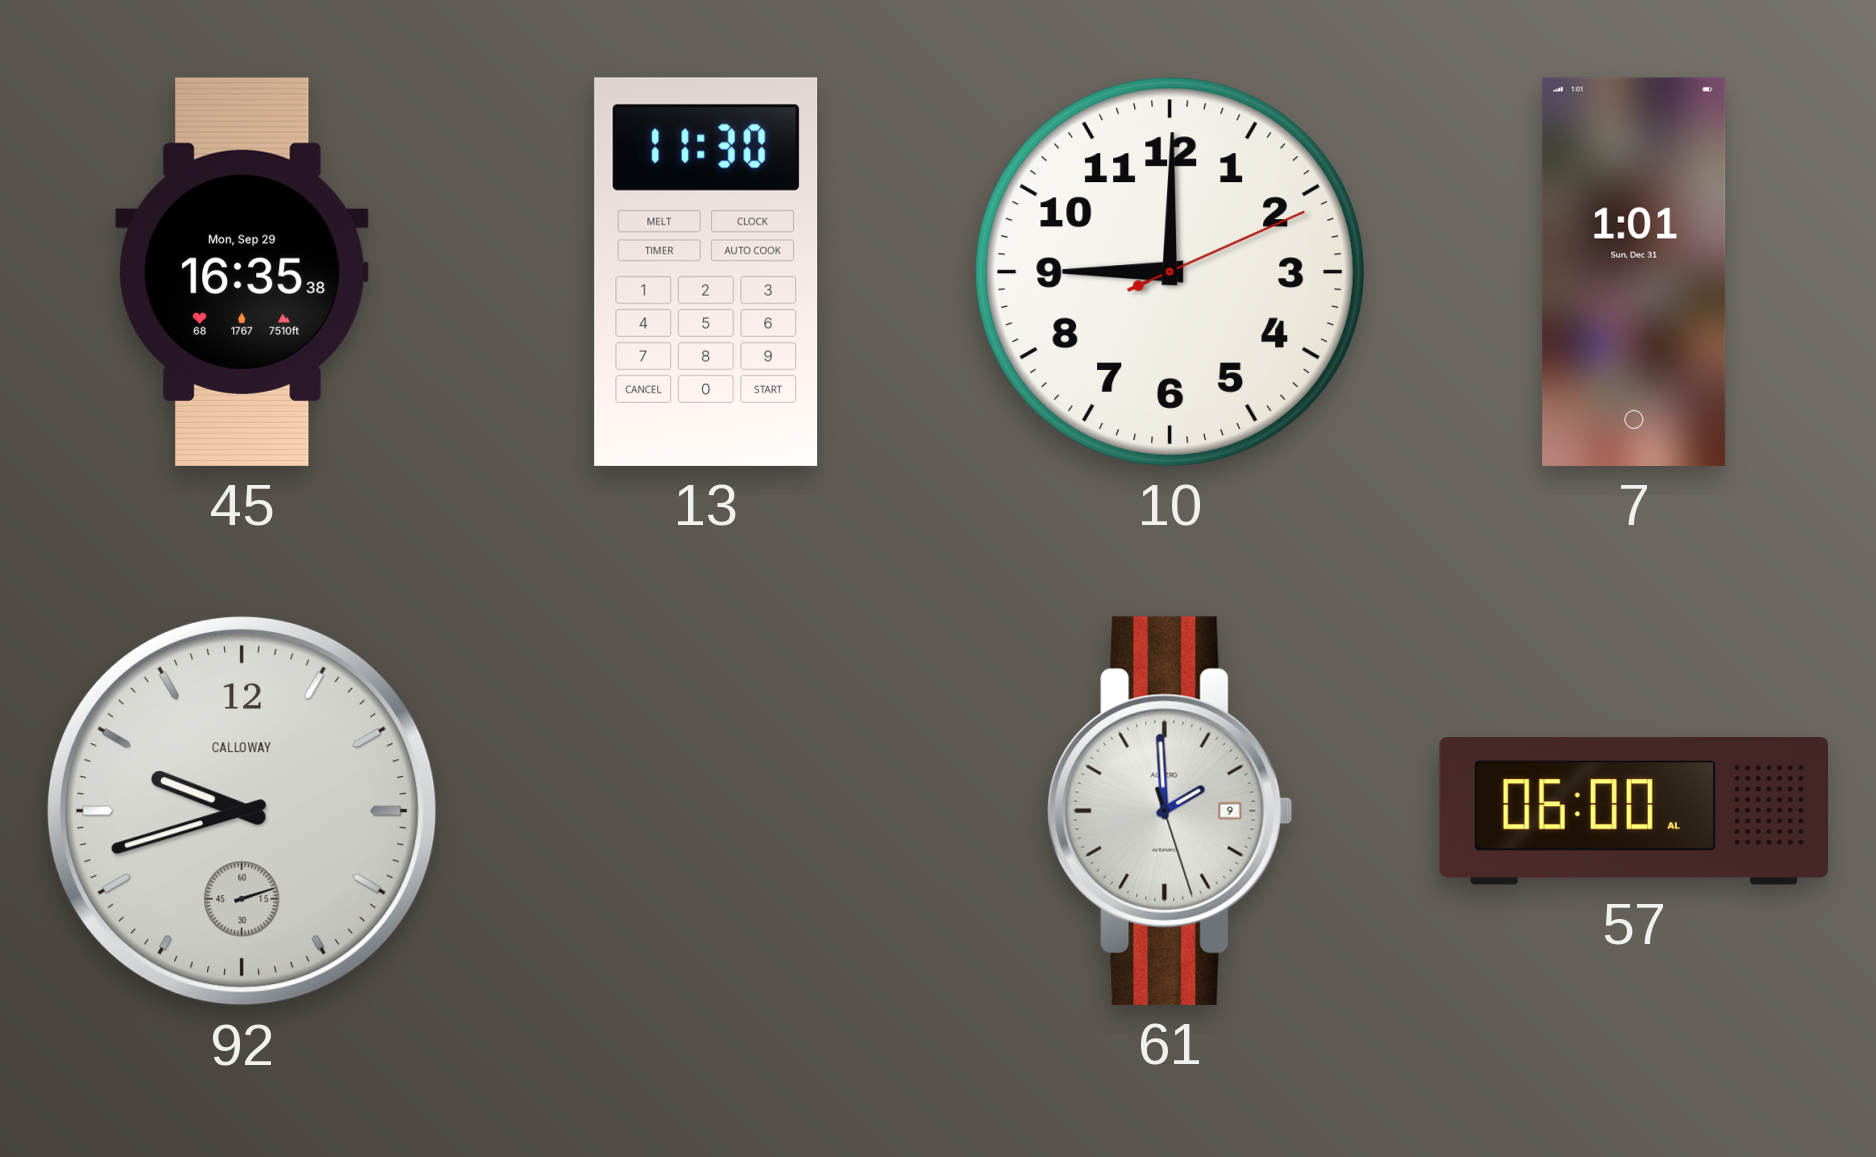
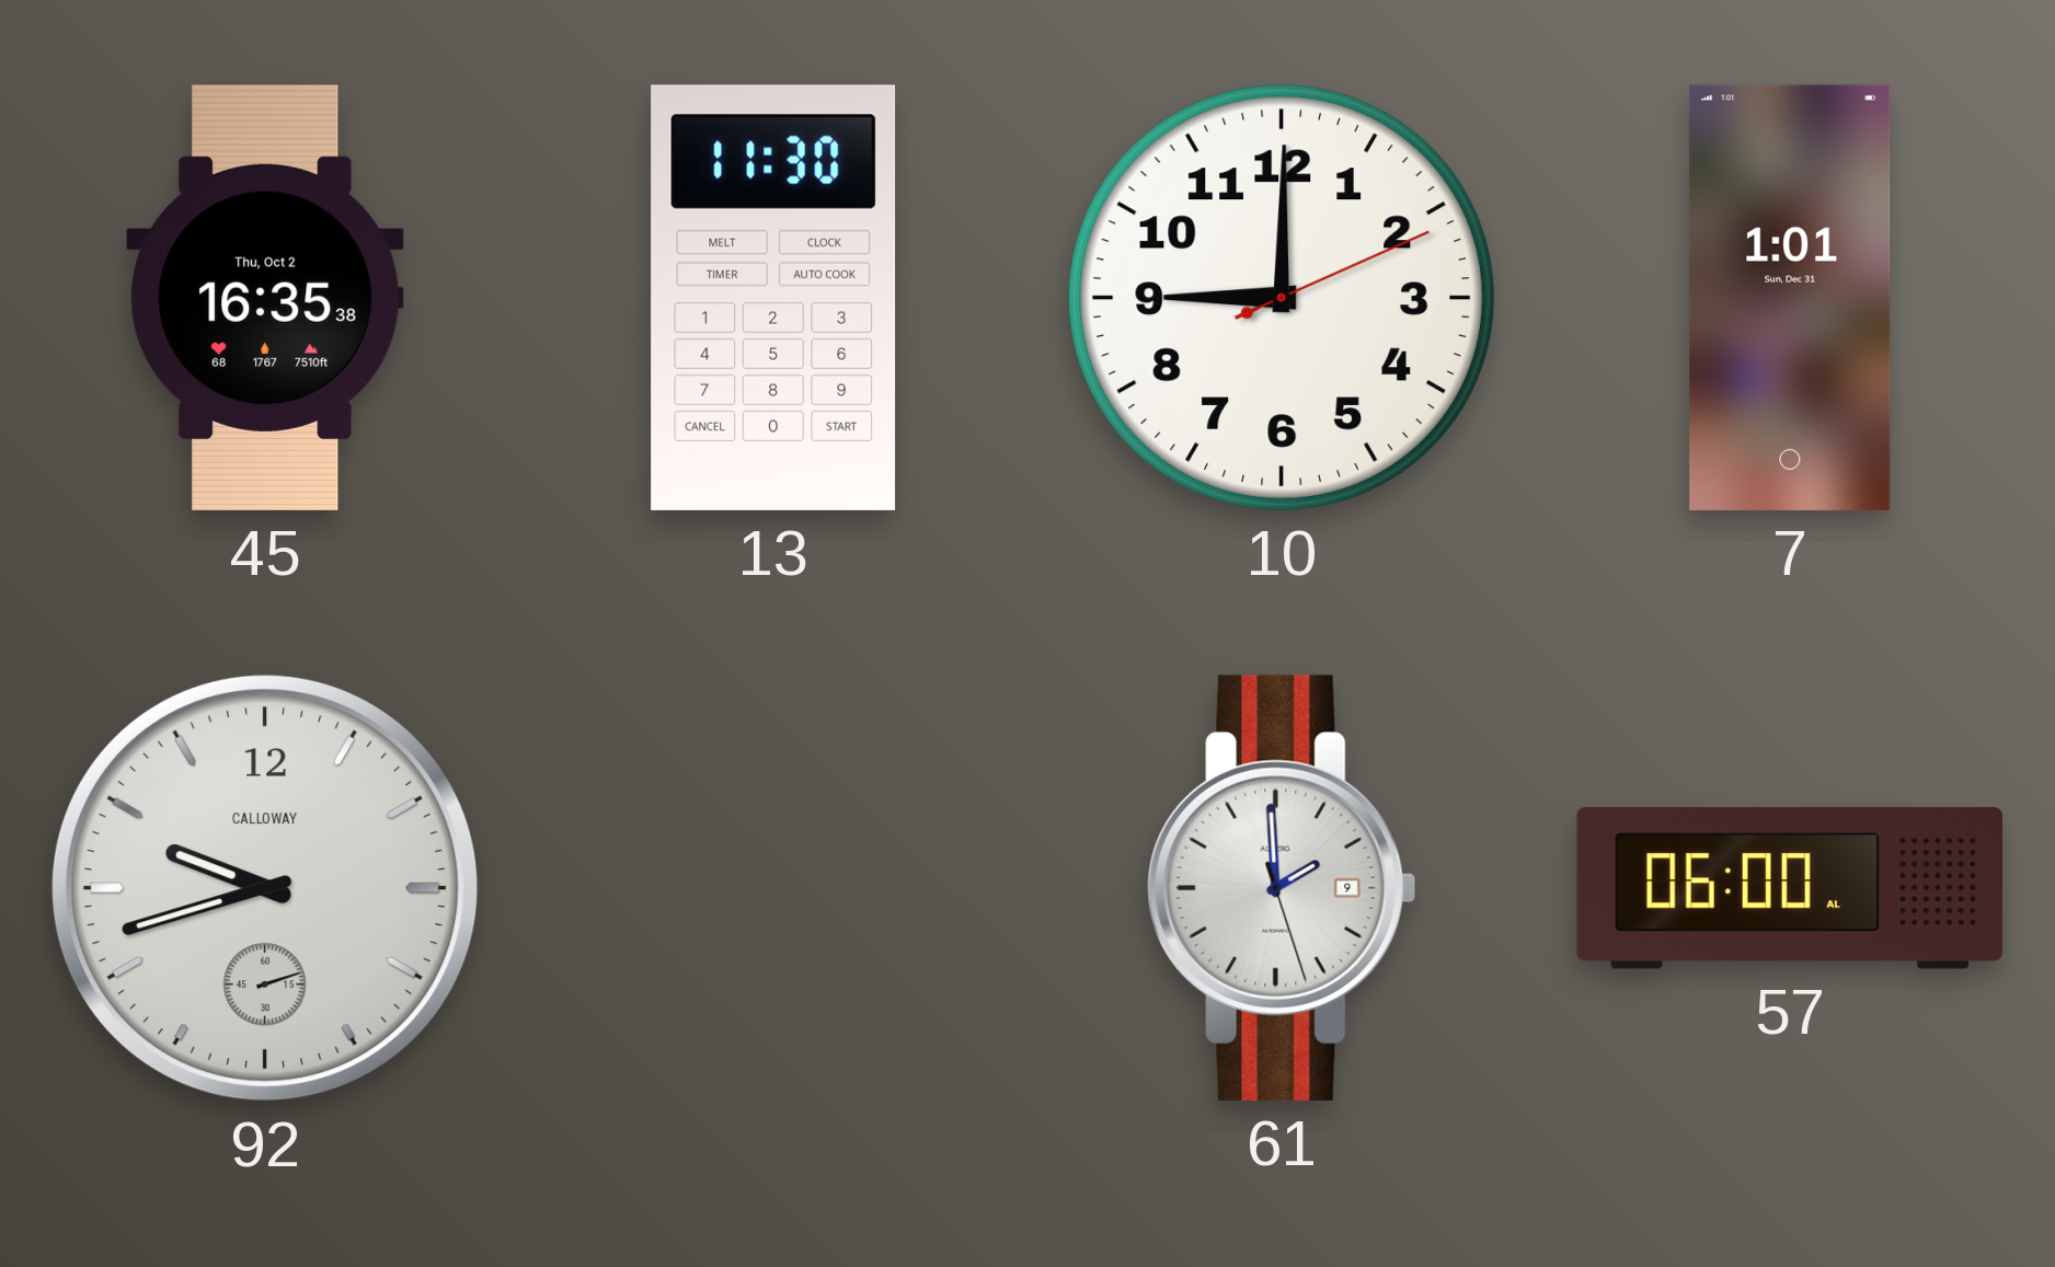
45 date: Mon, Sep 29 -> Thu, Oct 2
